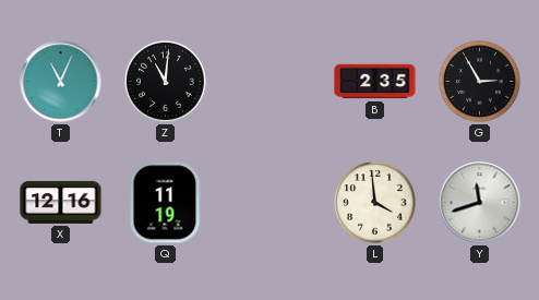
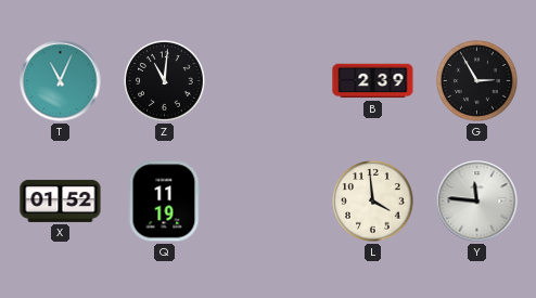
B: 2:35 -> 2:39
X: 12:16 -> 01:52
Y: 11:42 -> 11:46
